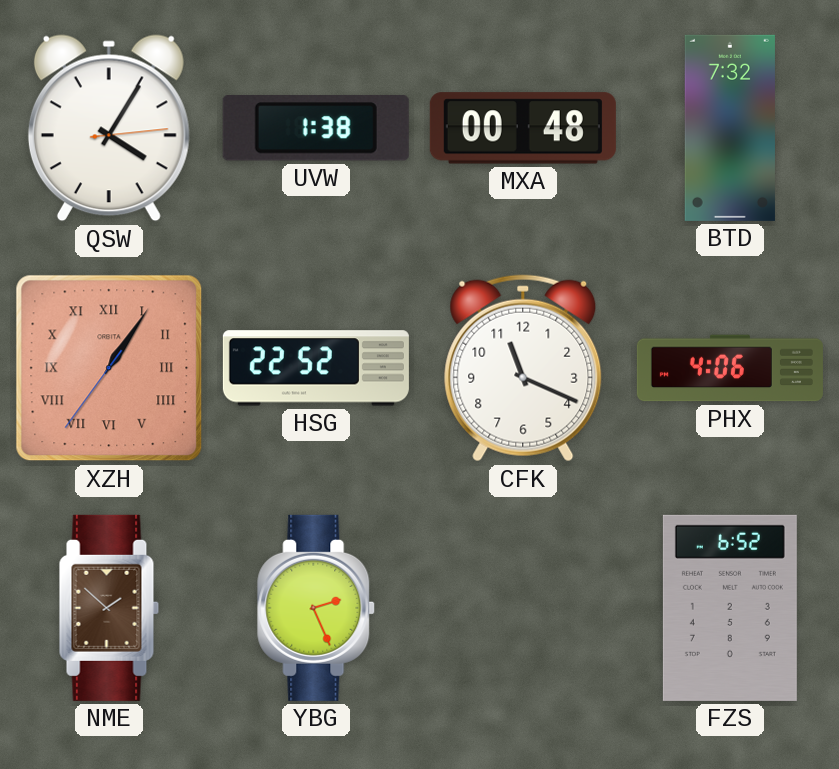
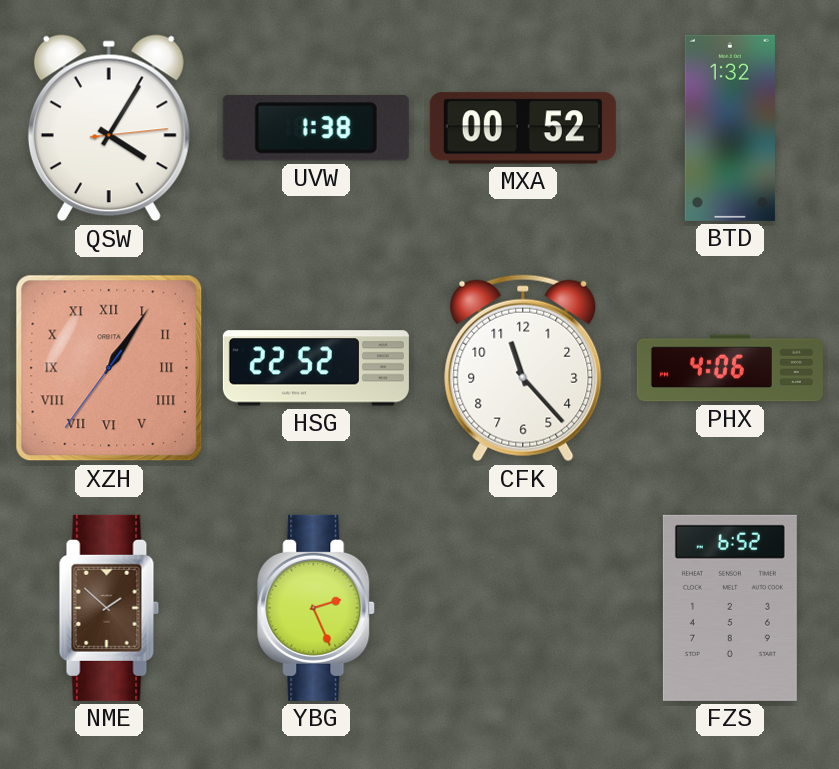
MXA: 00:48 -> 00:52
BTD: 7:32 -> 1:32
CFK: 11:19 -> 11:23
